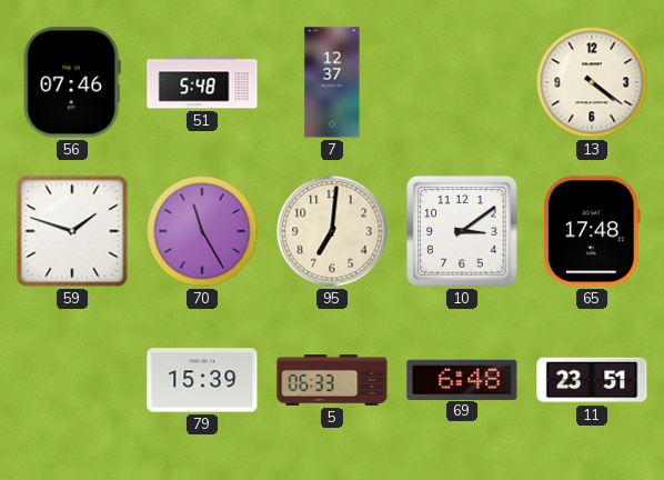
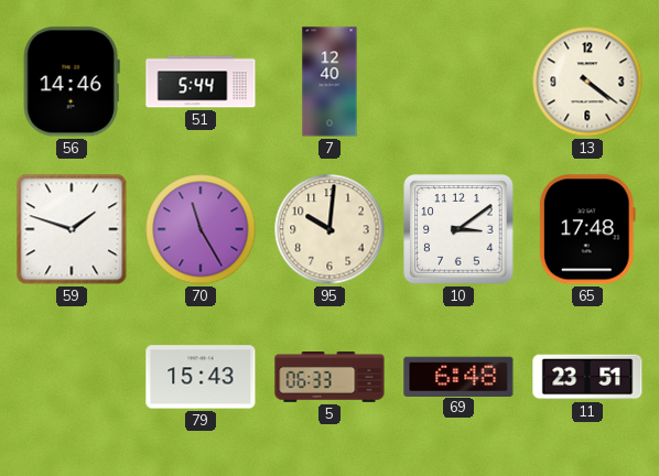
56: 07:46 -> 14:46
51: 5:48 -> 5:44
7: 12:37 -> 12:40
95: 7:01 -> 10:01
79: 15:39 -> 15:43
